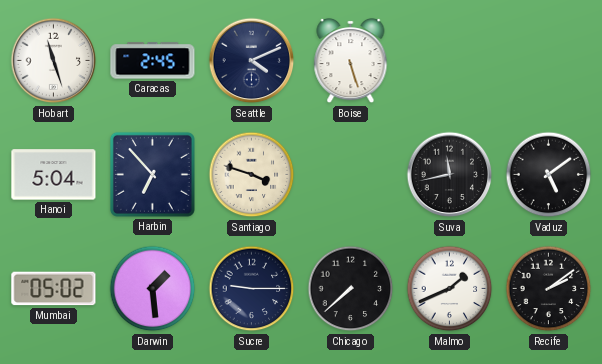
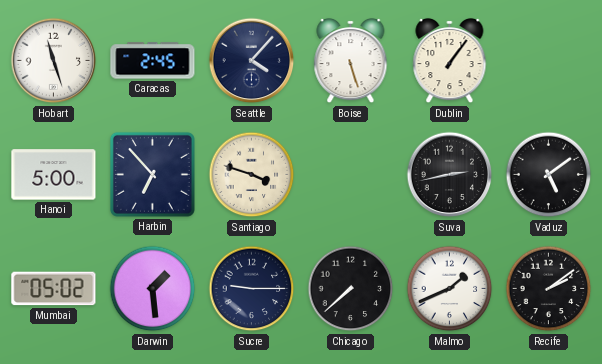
Seattle: 4:11 -> 4:07
Dublin: none -> 1:06
Hanoi: 5:04 -> 5:00
Suva: 11:43 -> 2:43
